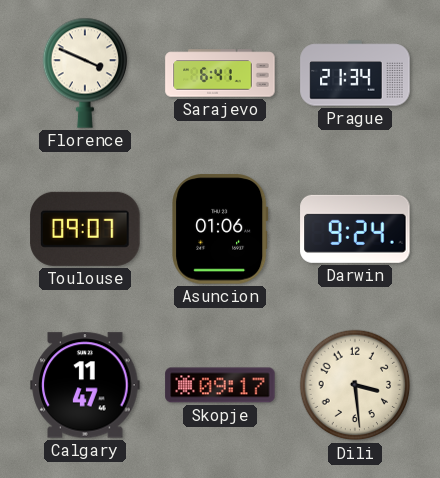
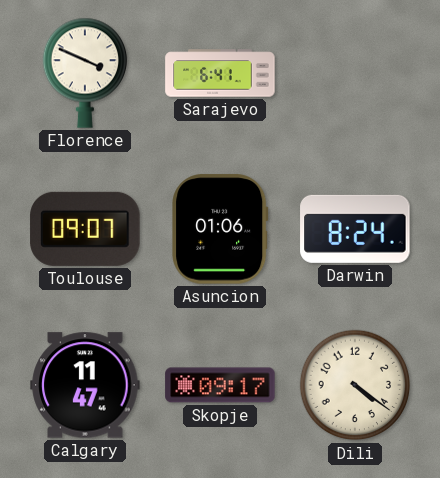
Prague: 21:34 -> none
Darwin: 9:24 -> 8:24
Dili: 3:29 -> 4:21
